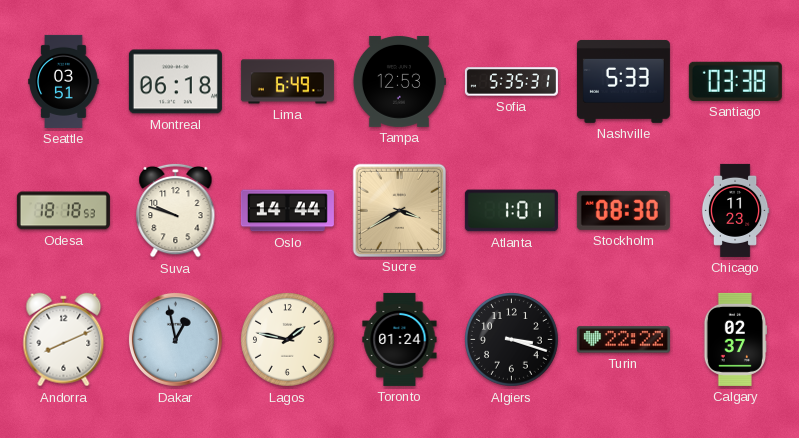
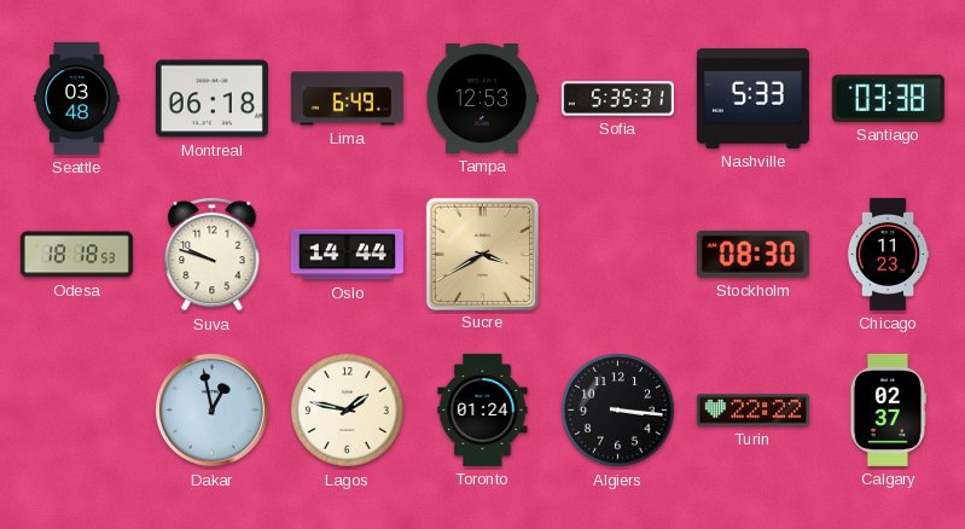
Seattle: 03:51 -> 03:48
Atlanta: 1:01 -> none
Andorra: 8:11 -> none
Algiers: 3:18 -> 3:16
